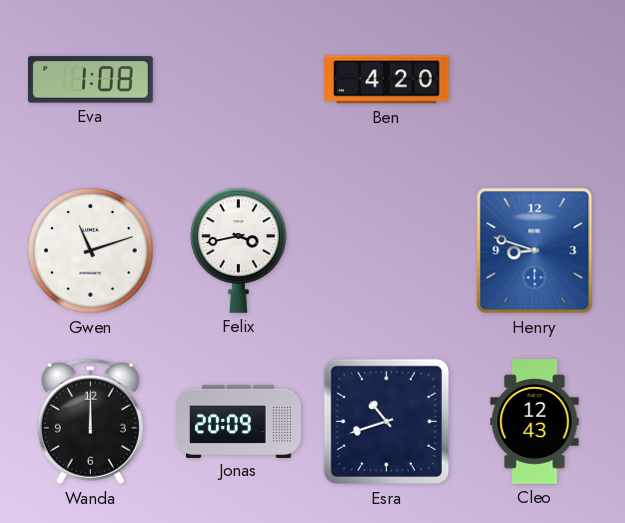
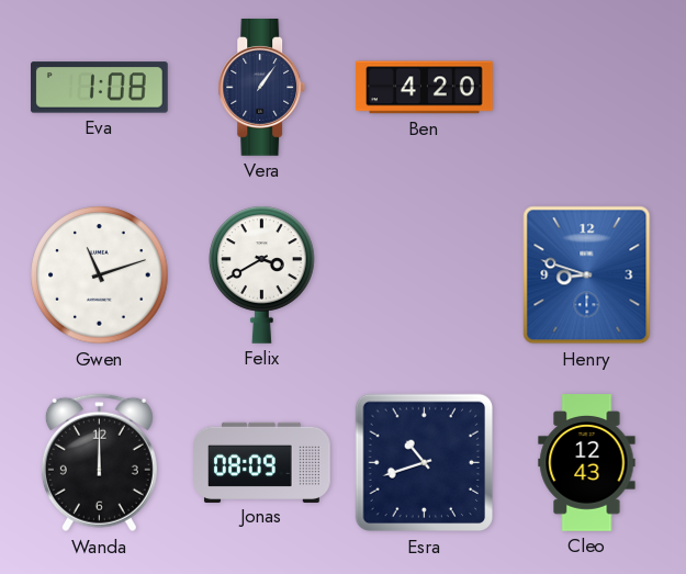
Vera: none -> 1:06
Felix: 3:43 -> 3:40
Jonas: 20:09 -> 08:09
